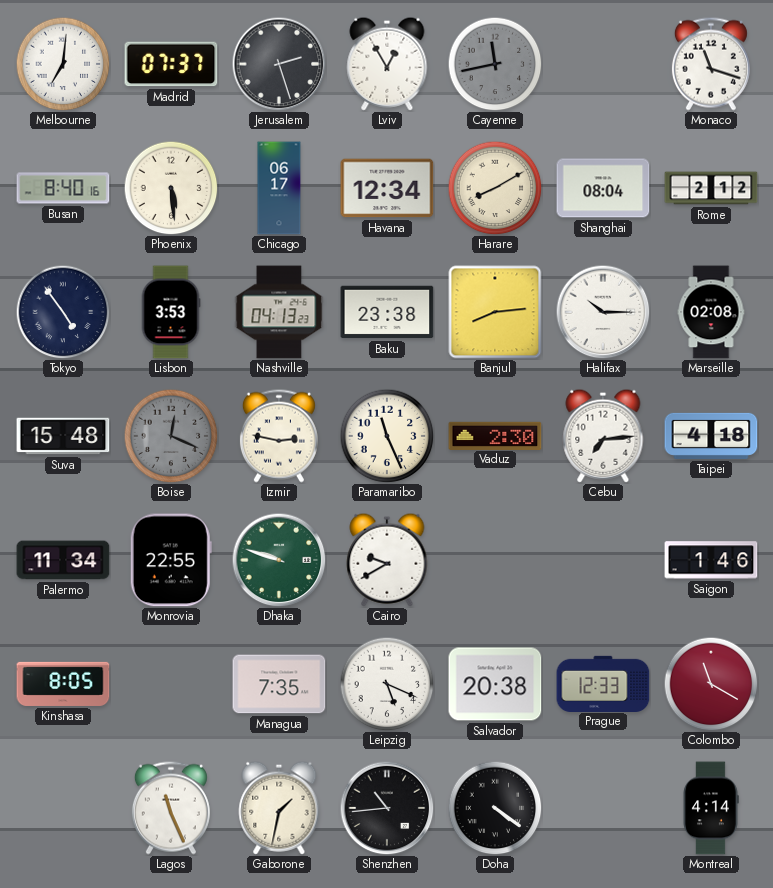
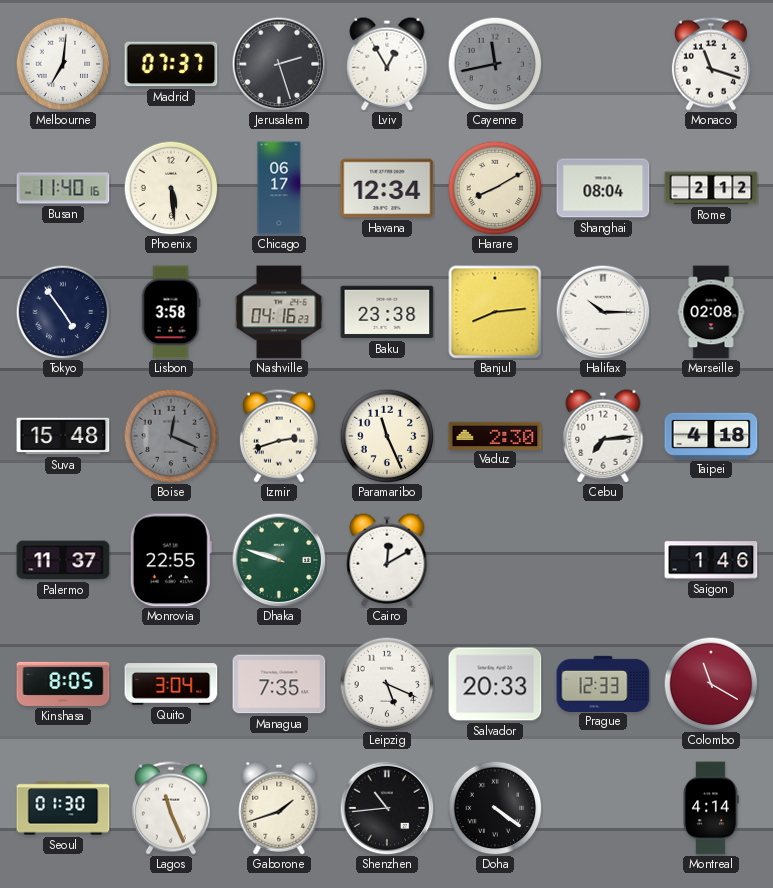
Busan: 8:40 -> 11:40
Lisbon: 3:53 -> 3:58
Nashville: 04:13 -> 04:16
Izmir: 2:47 -> 2:42
Palermo: 11:34 -> 11:37
Cairo: 9:40 -> 12:10
Quito: none -> 3:04
Salvador: 20:38 -> 20:33
Seoul: none -> 01:30
Gaborone: 1:32 -> 1:42
